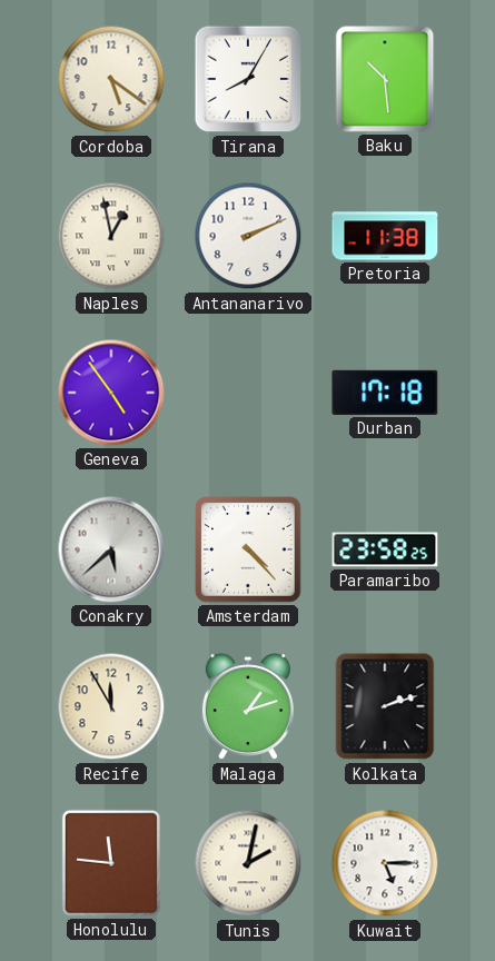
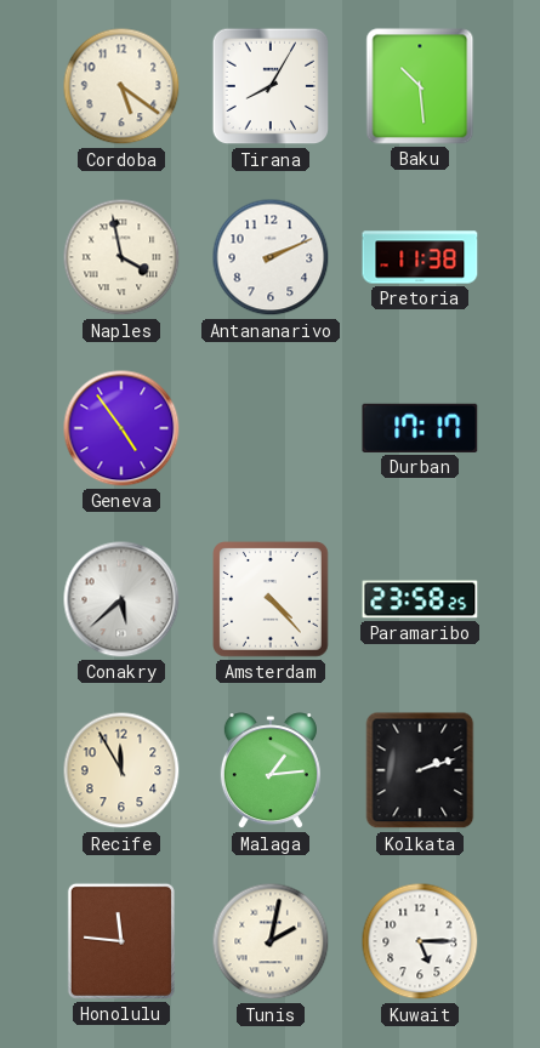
Naples: 12:58 -> 3:58
Durban: 17:18 -> 17:17
Malaga: 1:12 -> 1:14
